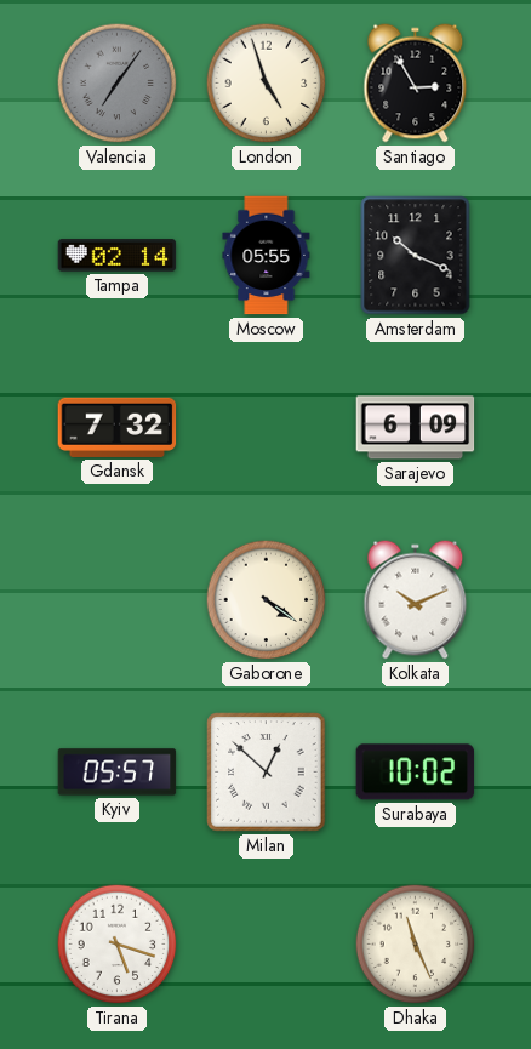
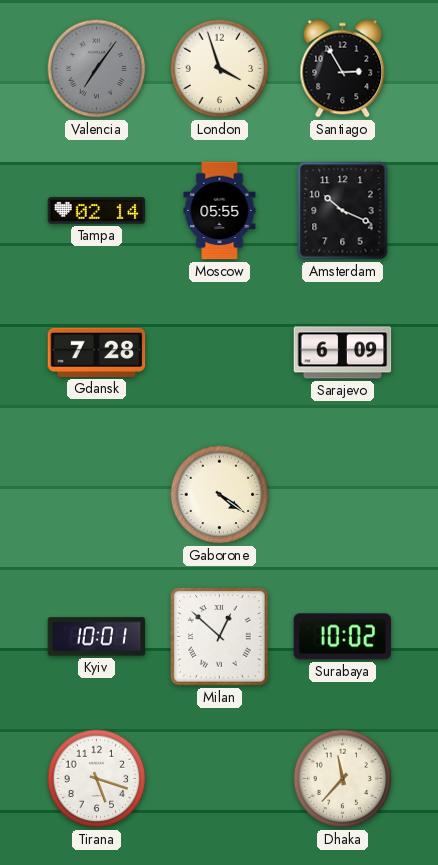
London: 4:57 -> 3:57
Gdansk: 7:32 -> 7:28
Kolkata: 10:11 -> none
Kyiv: 05:57 -> 10:01
Dhaka: 11:26 -> 11:37
